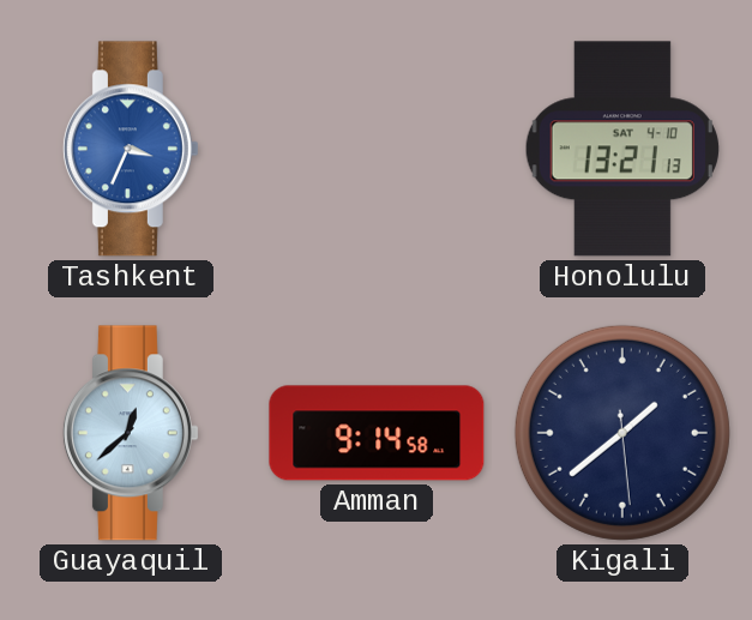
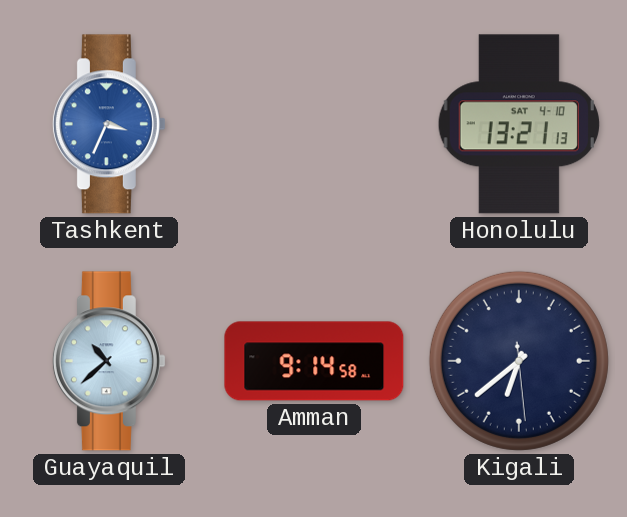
Guayaquil: 12:38 -> 10:38
Kigali: 1:38 -> 6:38
